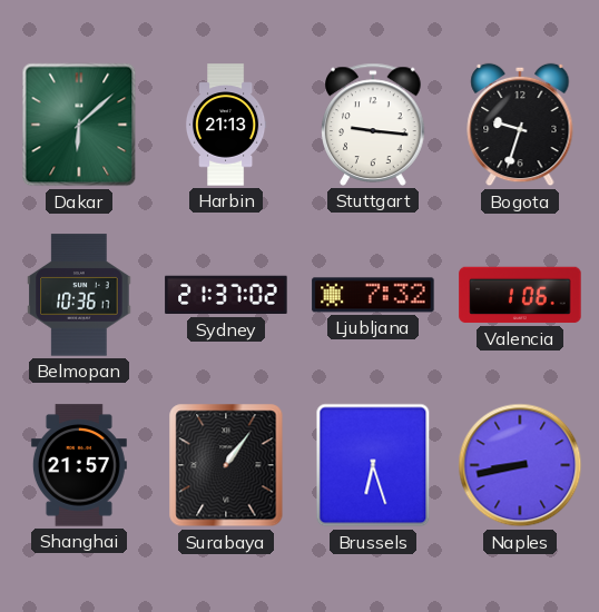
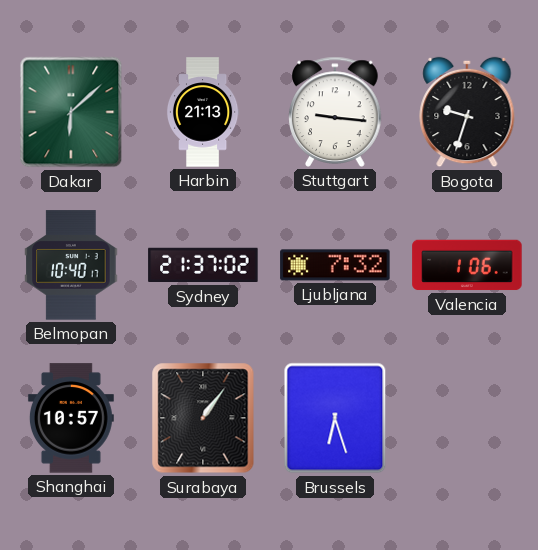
Belmopan: 10:36 -> 10:40
Shanghai: 21:57 -> 10:57
Naples: 8:43 -> none
